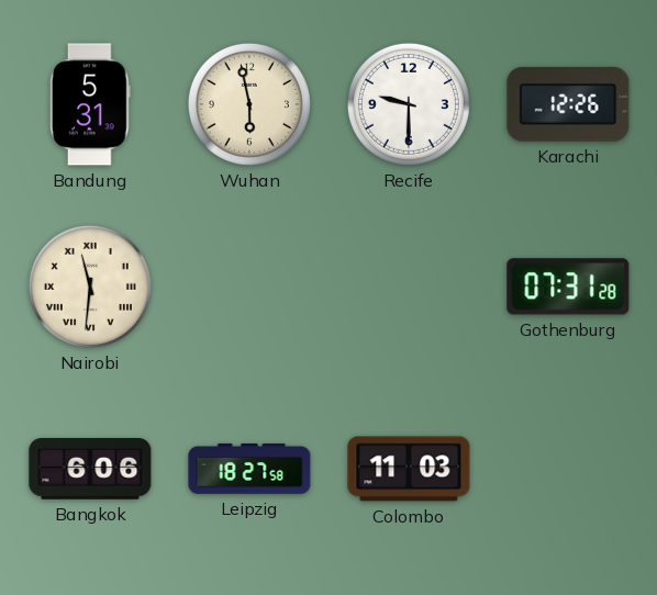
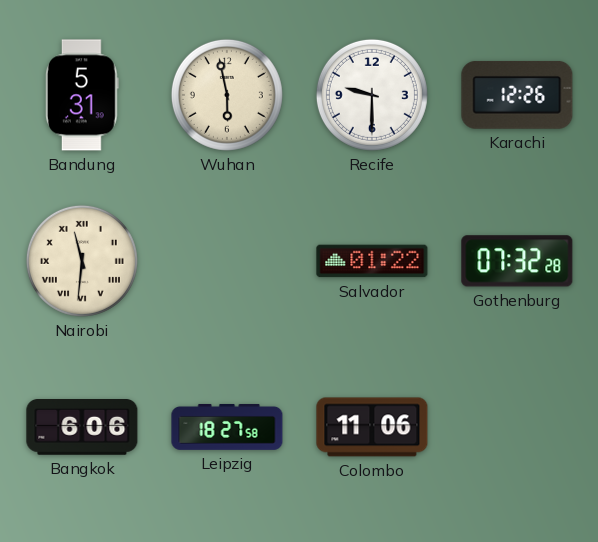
Salvador: none -> 01:22
Gothenburg: 07:31 -> 07:32
Colombo: 11:03 -> 11:06
